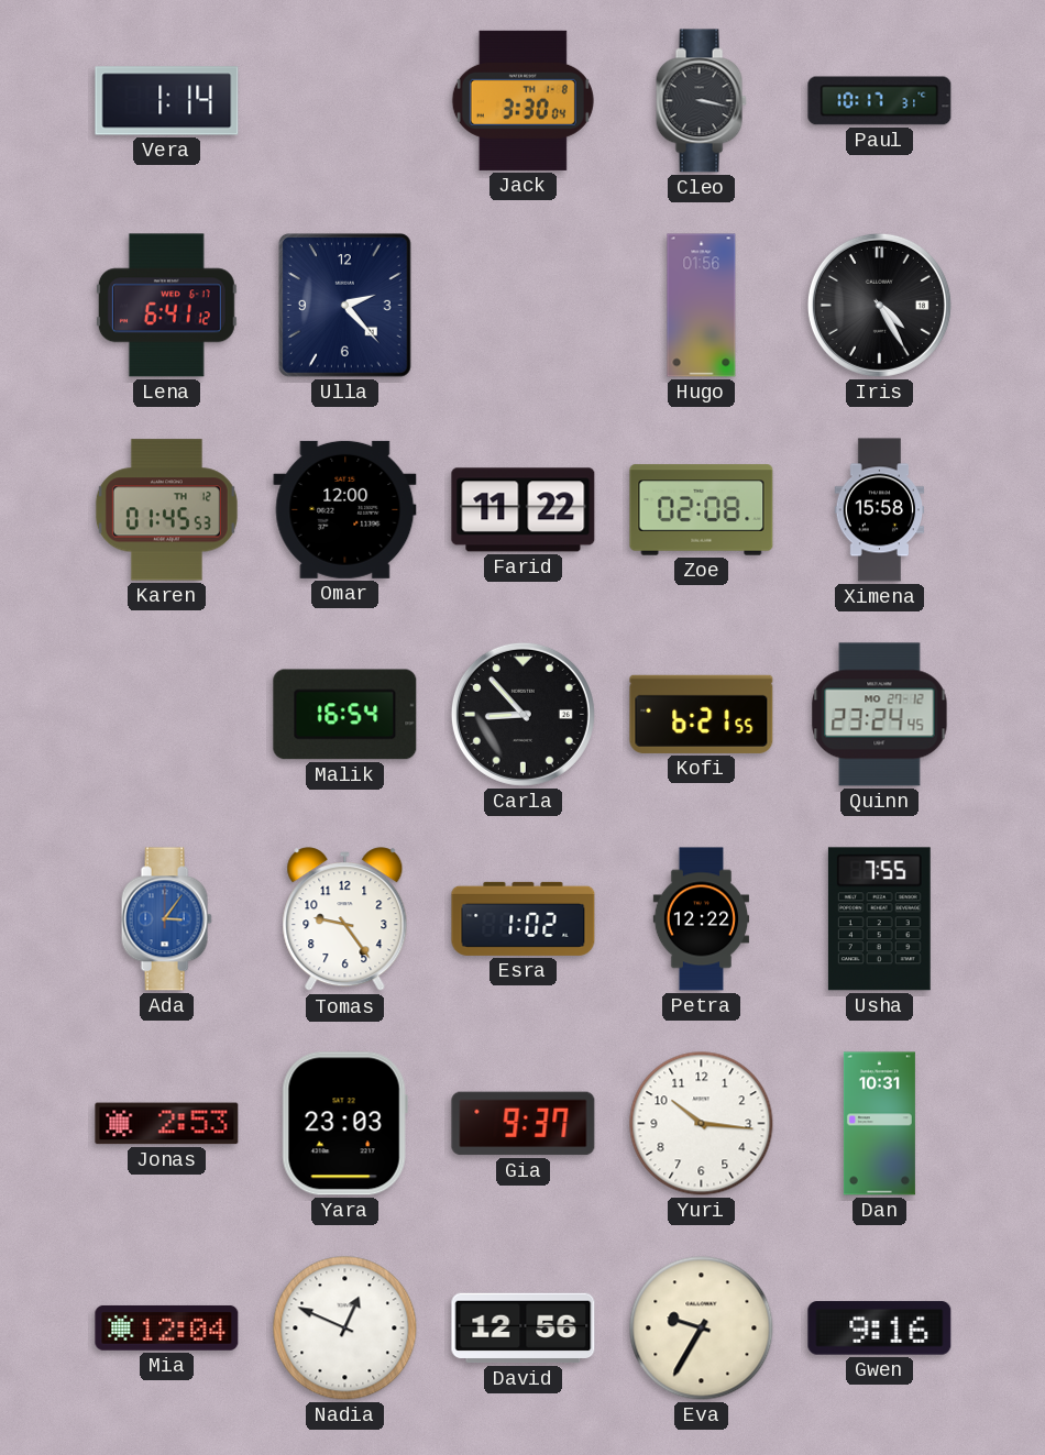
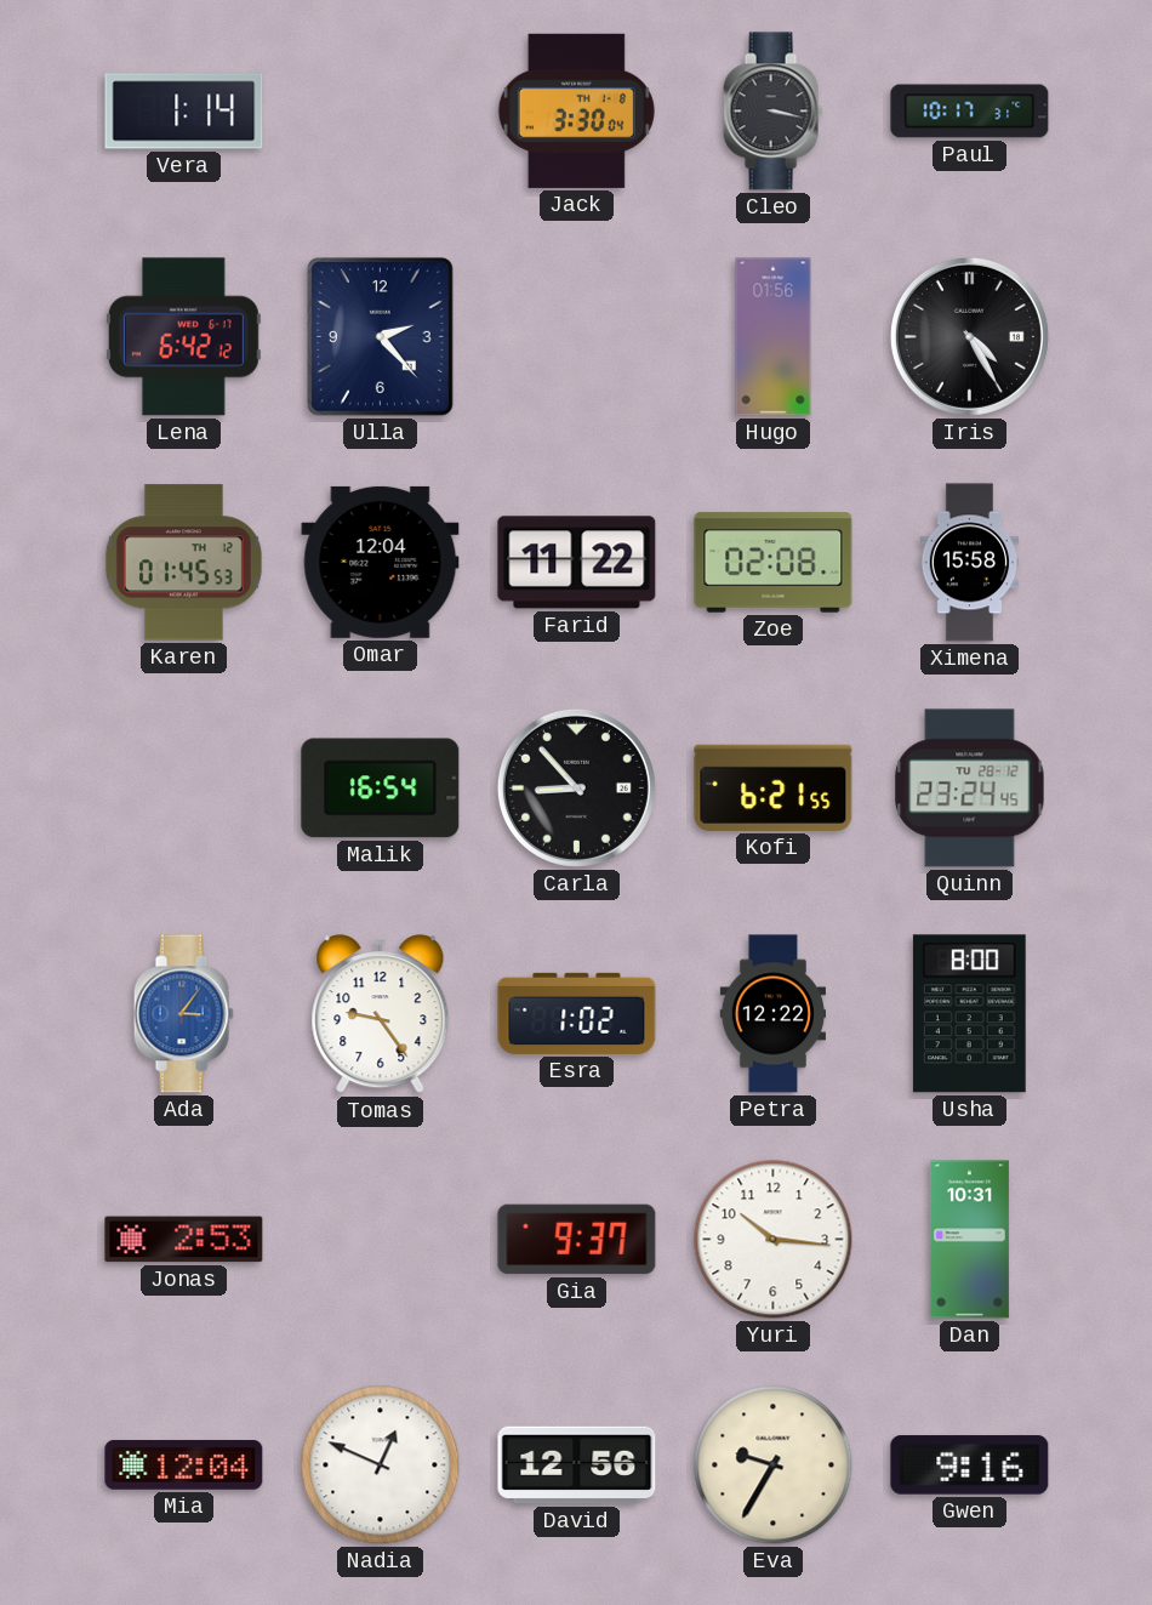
Lena: 6:41 -> 6:42
Omar: 12:00 -> 12:04
Quinn date: MO 27-12 -> TU 28-12
Usha: 7:55 -> 8:00
Yara: 23:03 -> none
